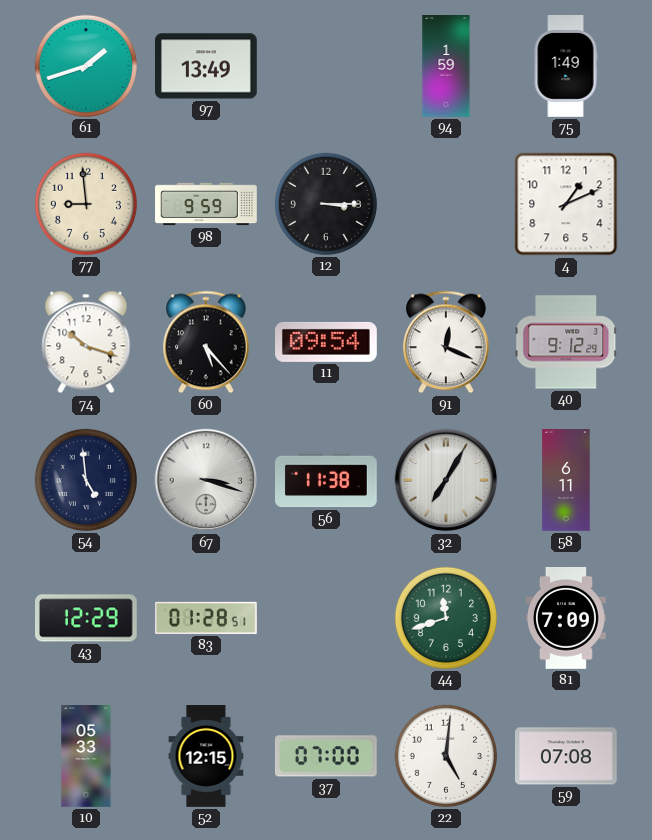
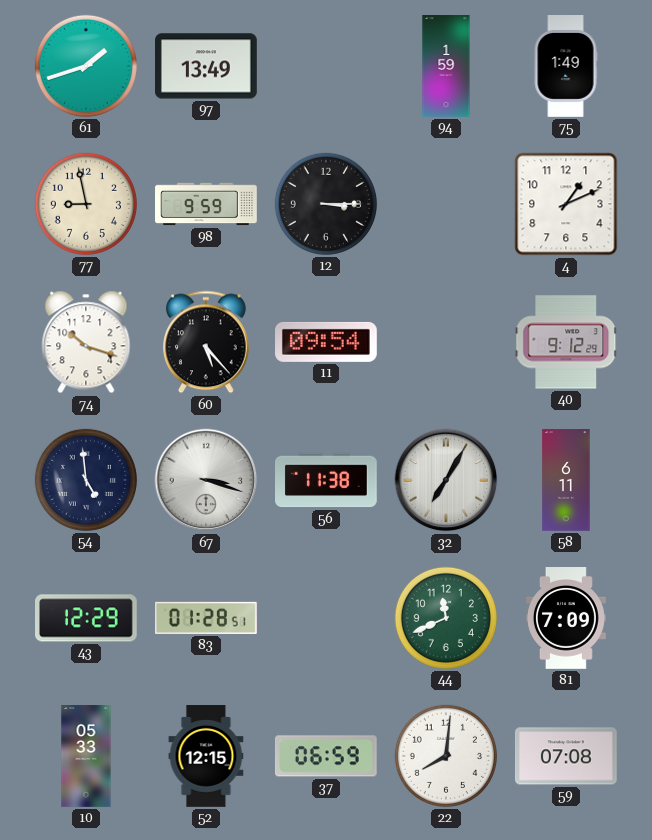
77: 8:59 -> 8:58
91: 12:19 -> none
44: 11:42 -> 11:41
37: 07:00 -> 06:59
22: 5:01 -> 8:01
